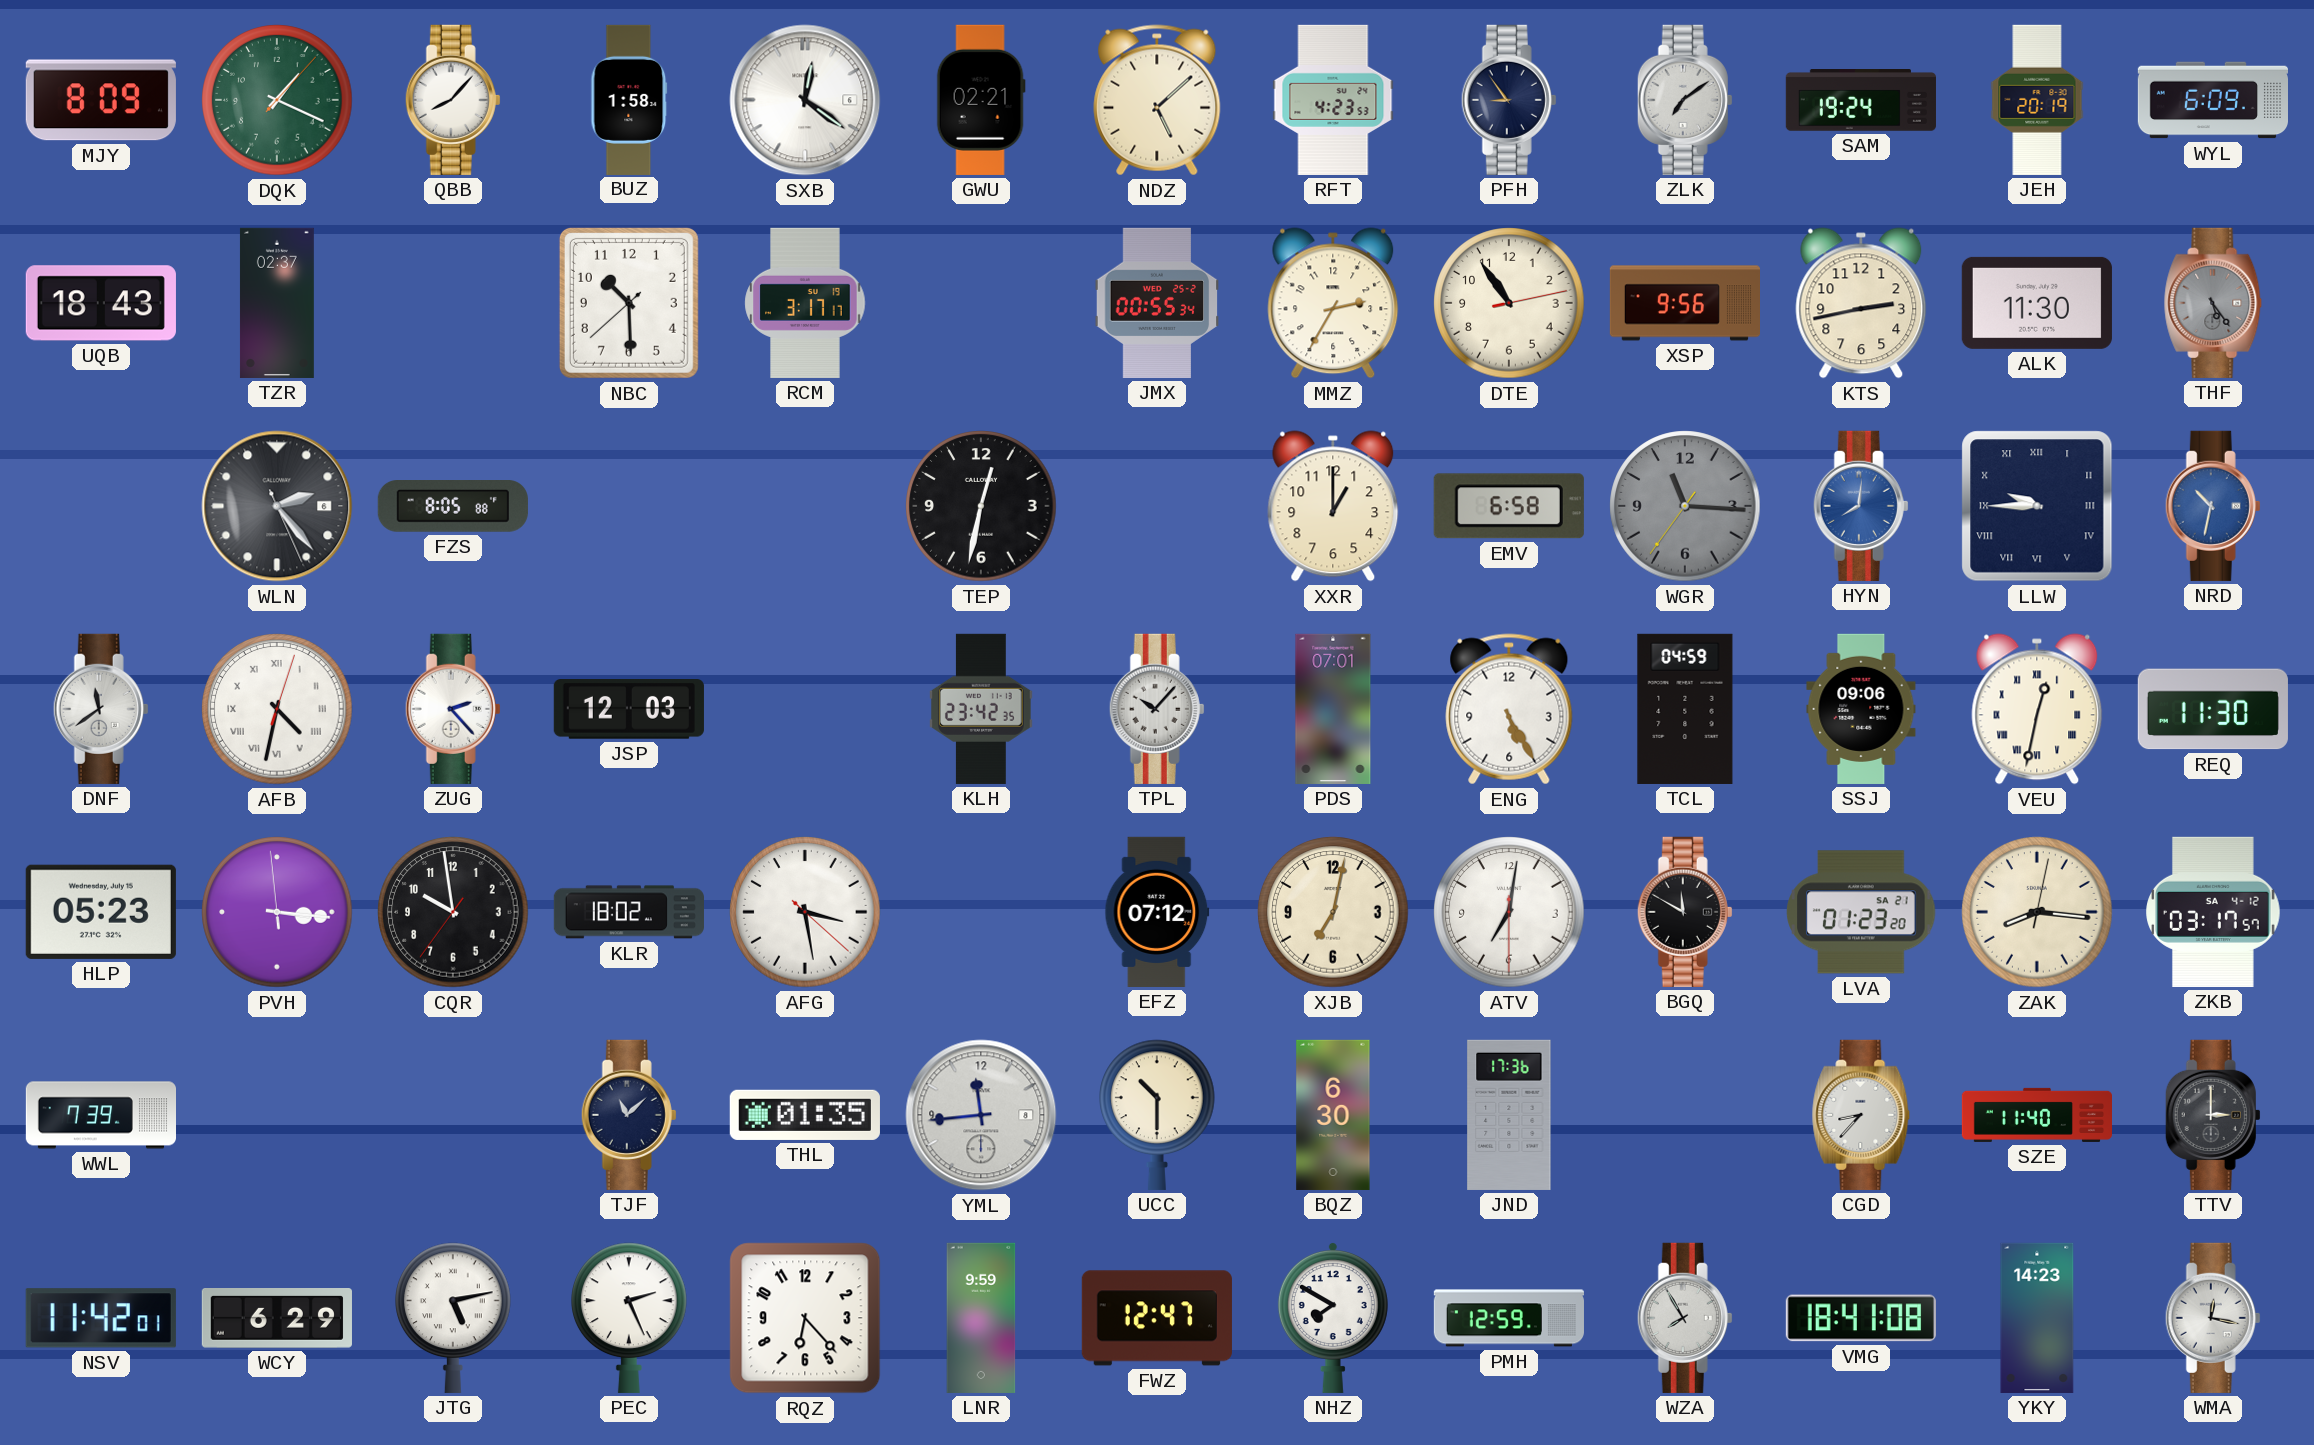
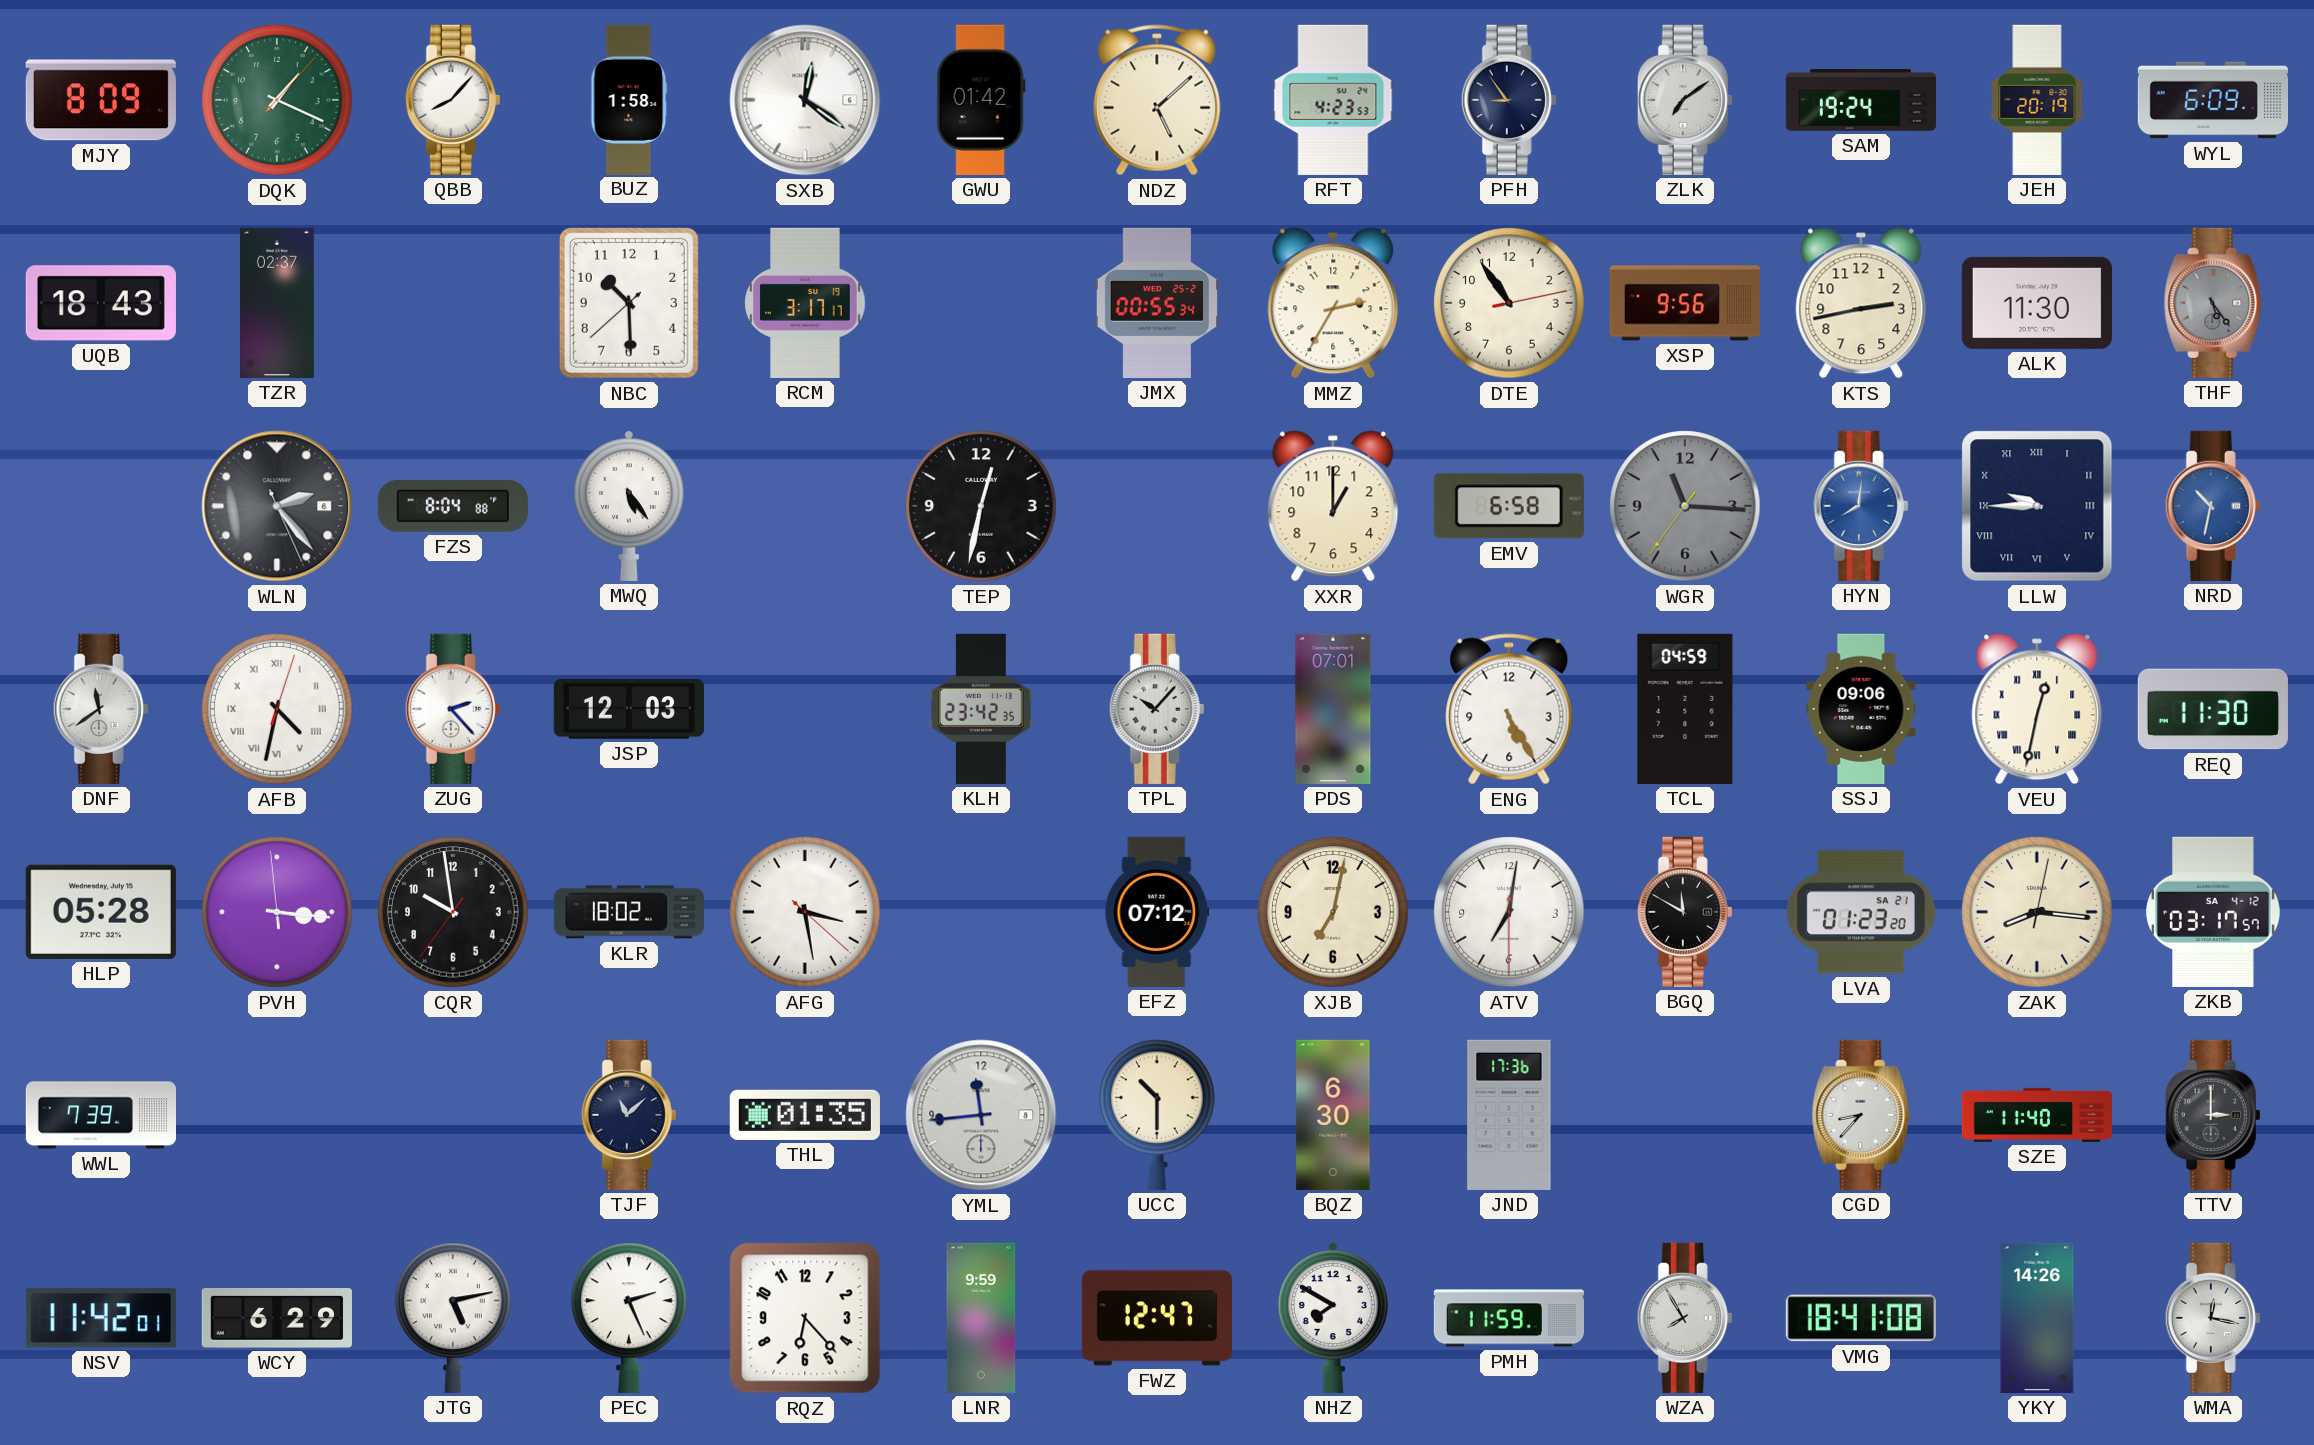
GWU: 02:21 -> 01:42
FZS: 8:05 -> 8:04
MWQ: none -> 5:24
HLP: 05:23 -> 05:28
PMH: 12:59 -> 11:59
YKY: 14:23 -> 14:26
